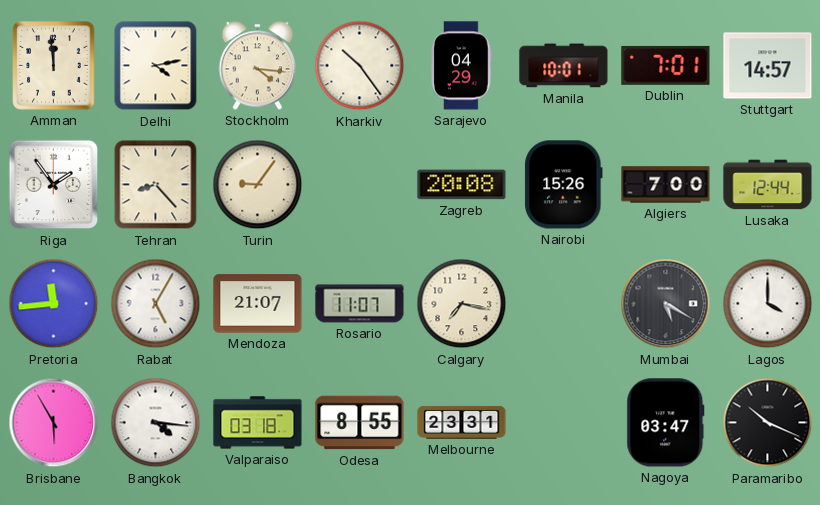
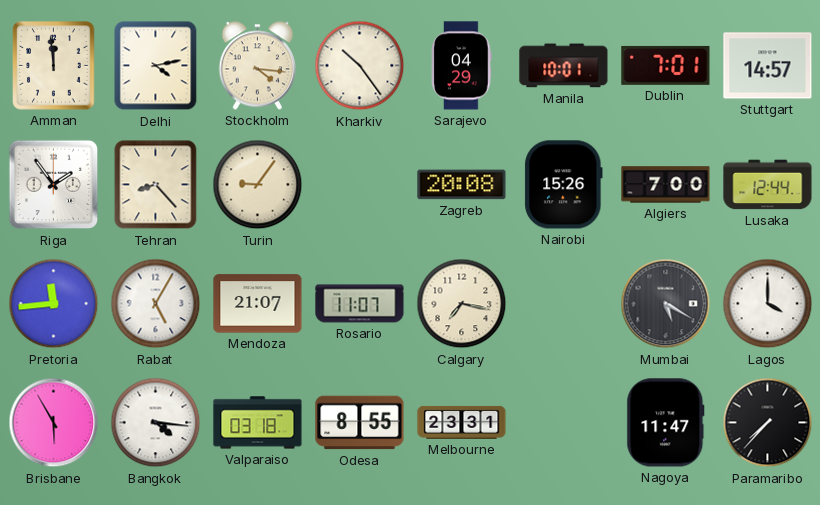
Nagoya: 03:47 -> 11:47
Paramaribo: 10:19 -> 7:37
